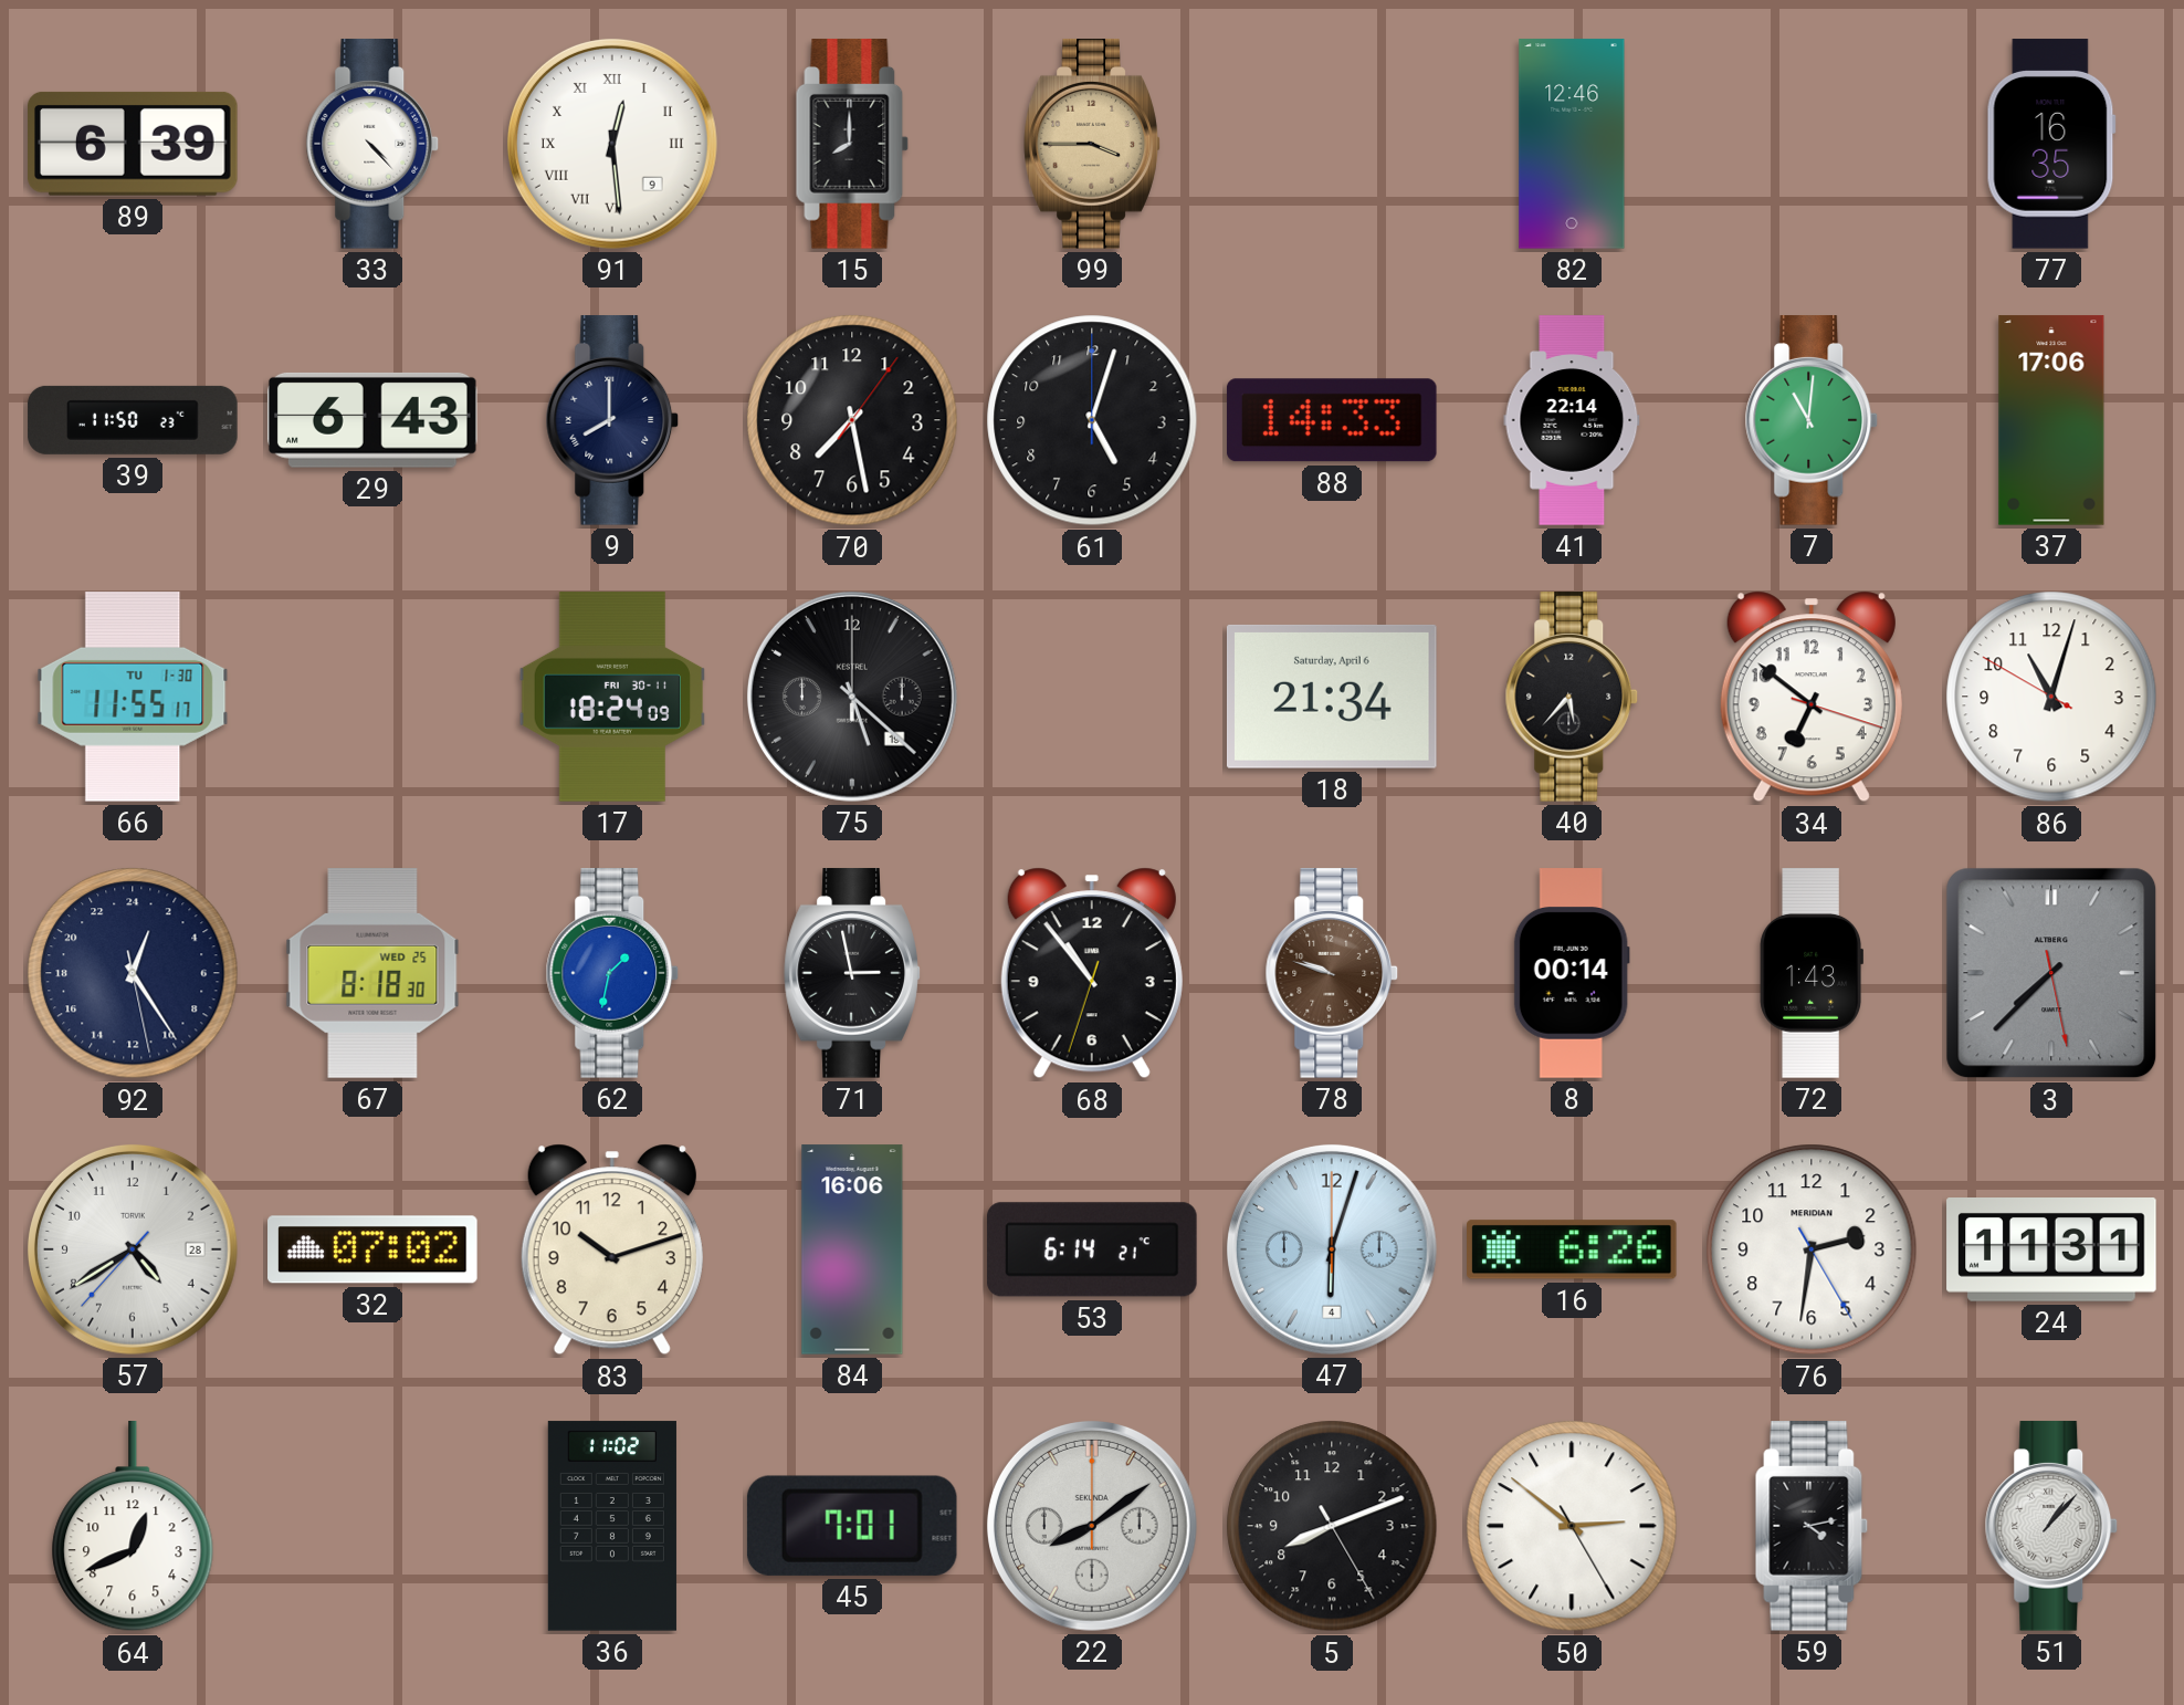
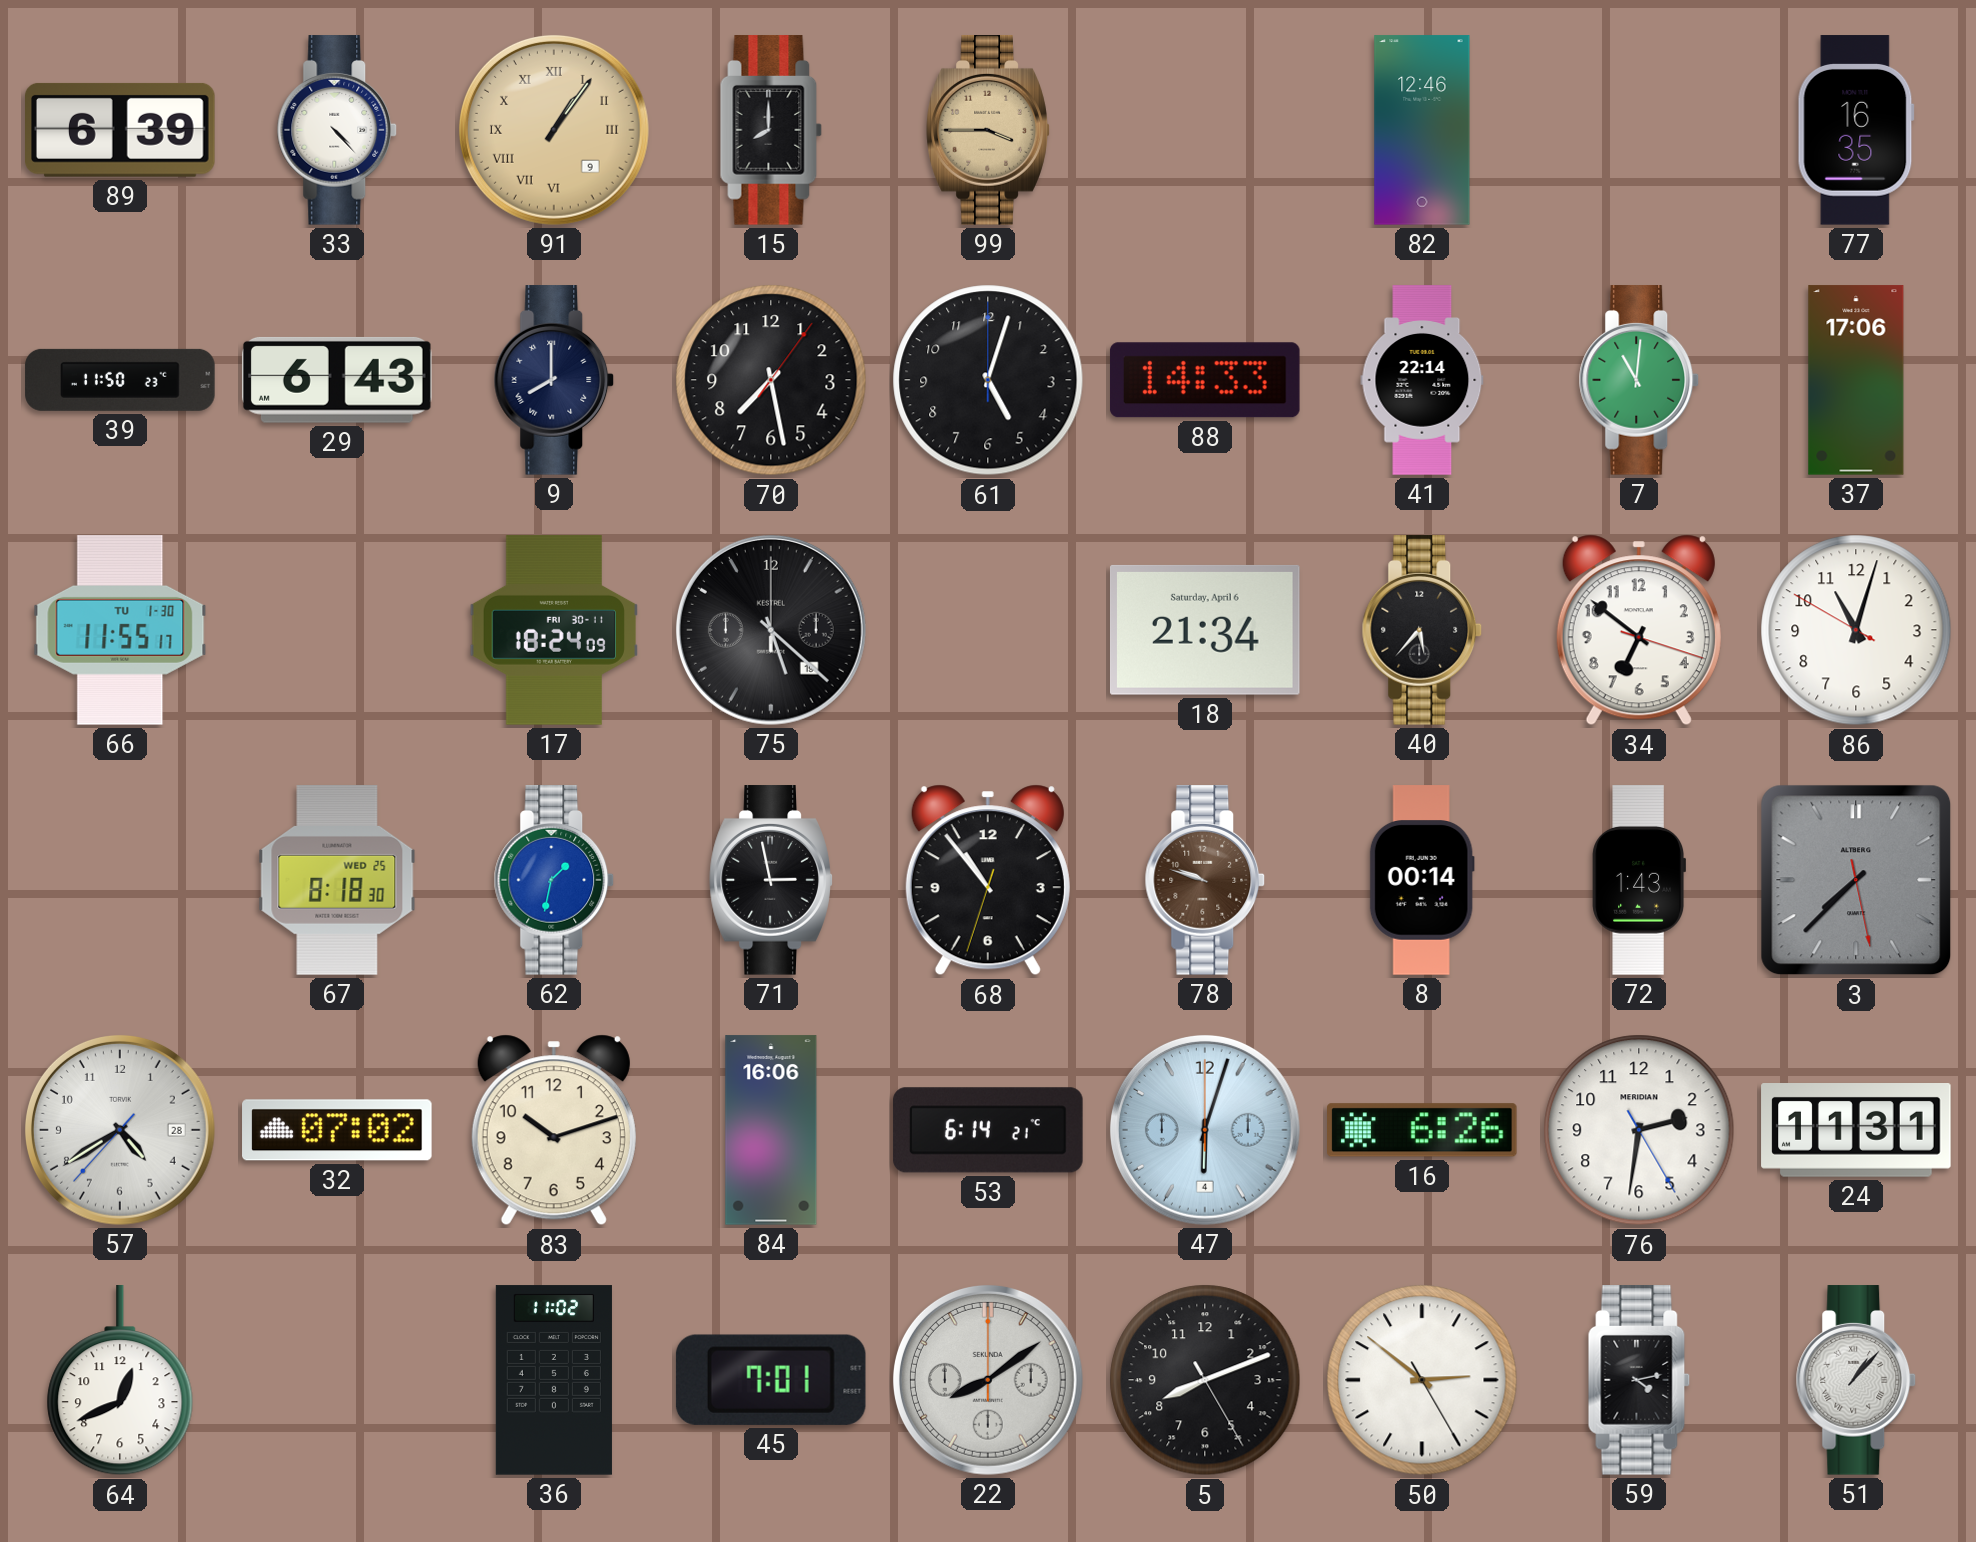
91: 12:29 -> 1:06
91 dial: white -> champagne
92: 1:24 -> none
